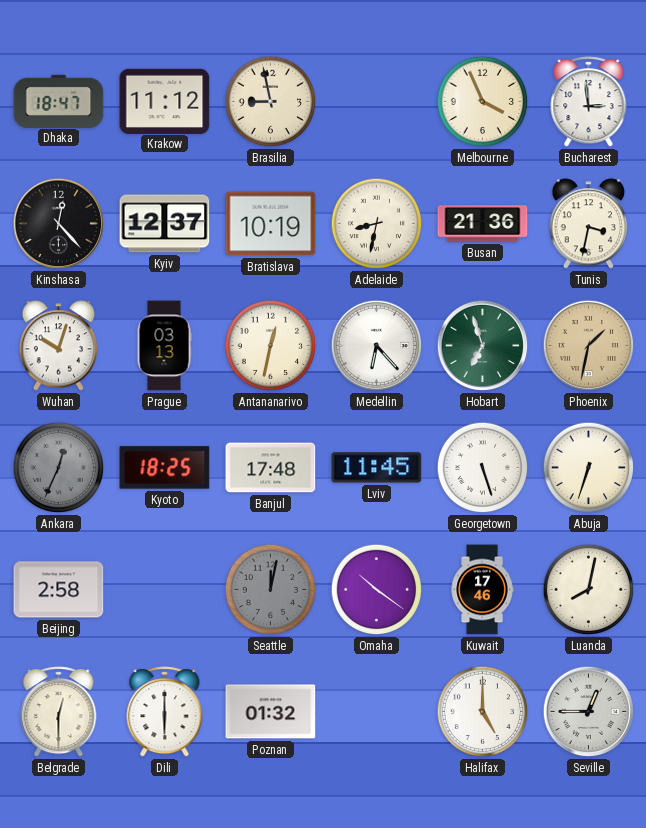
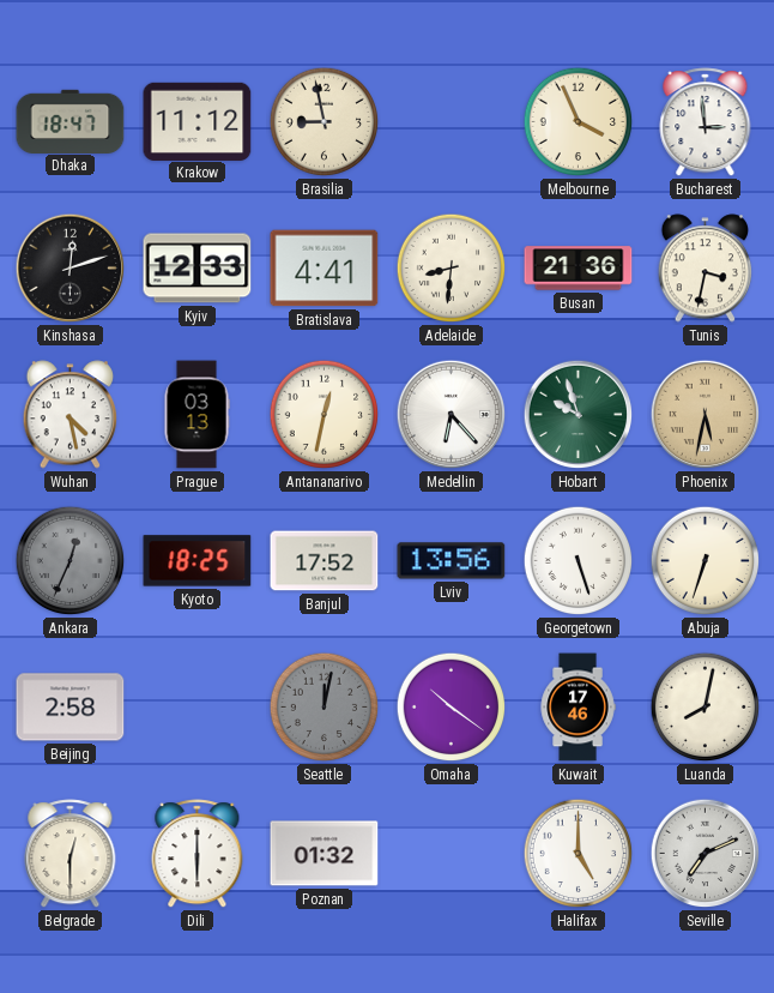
Kinshasa: 12:23 -> 12:12
Kyiv: 12:37 -> 12:33
Bratislava: 10:19 -> 4:41
Adelaide: 8:32 -> 8:31
Wuhan: 10:03 -> 4:28
Hobart: 6:57 -> 9:57
Phoenix: 1:32 -> 5:32
Banjul: 17:48 -> 17:52
Lviv: 11:45 -> 13:56
Seville: 12:45 -> 7:11
